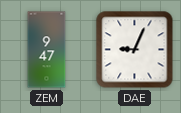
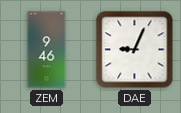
ZEM: 9:47 -> 9:46
